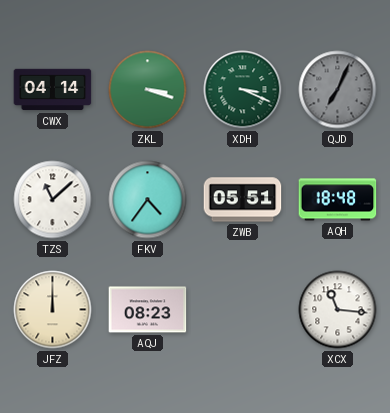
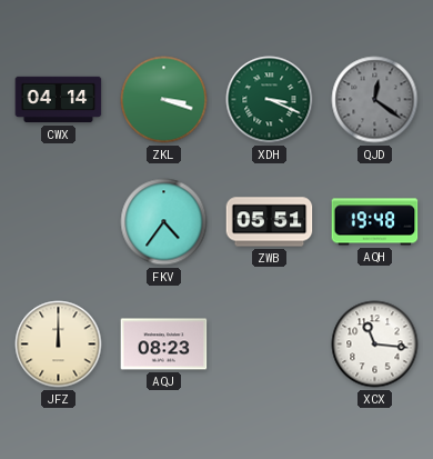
QJD: 7:04 -> 12:21
TZS: 11:08 -> none
AQH: 18:48 -> 19:48
